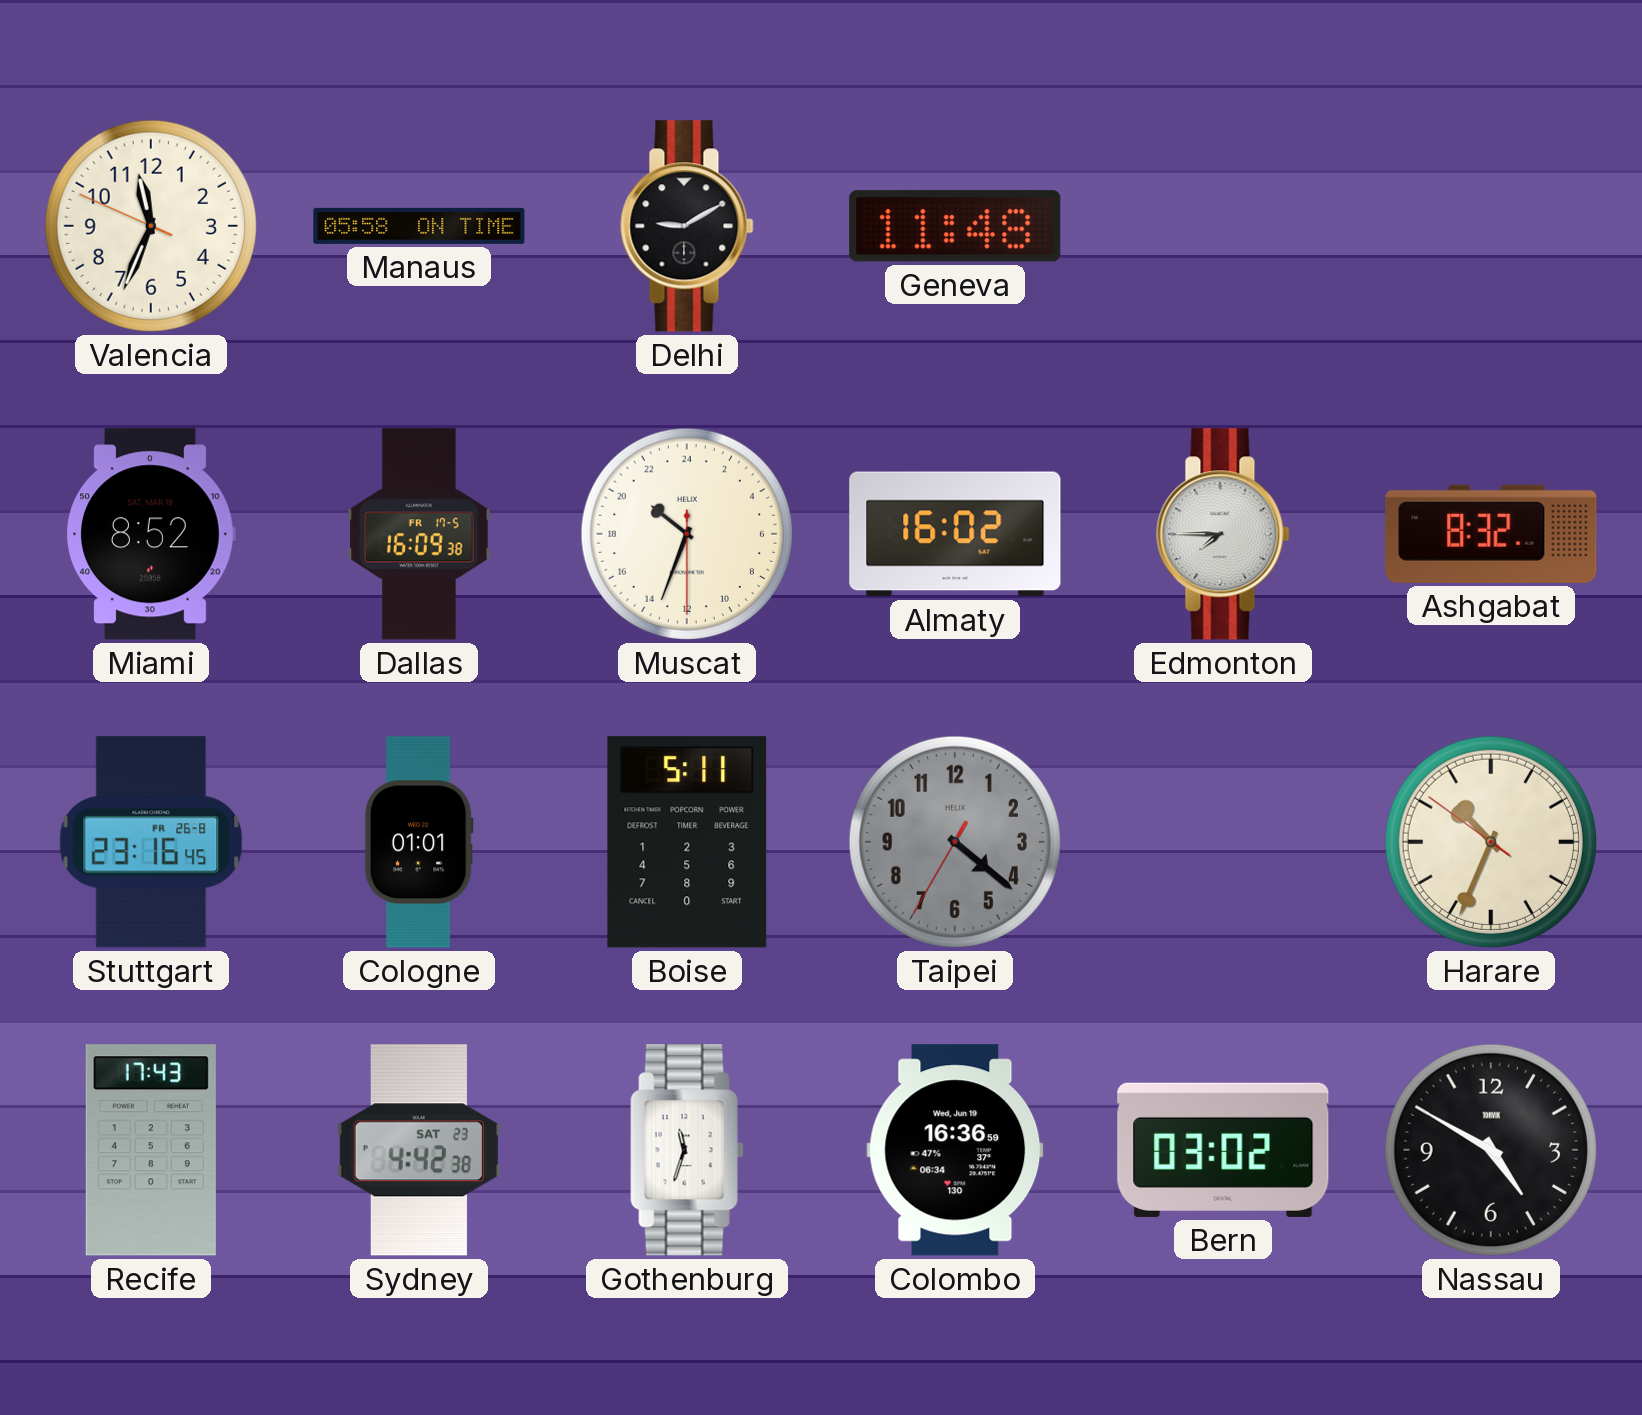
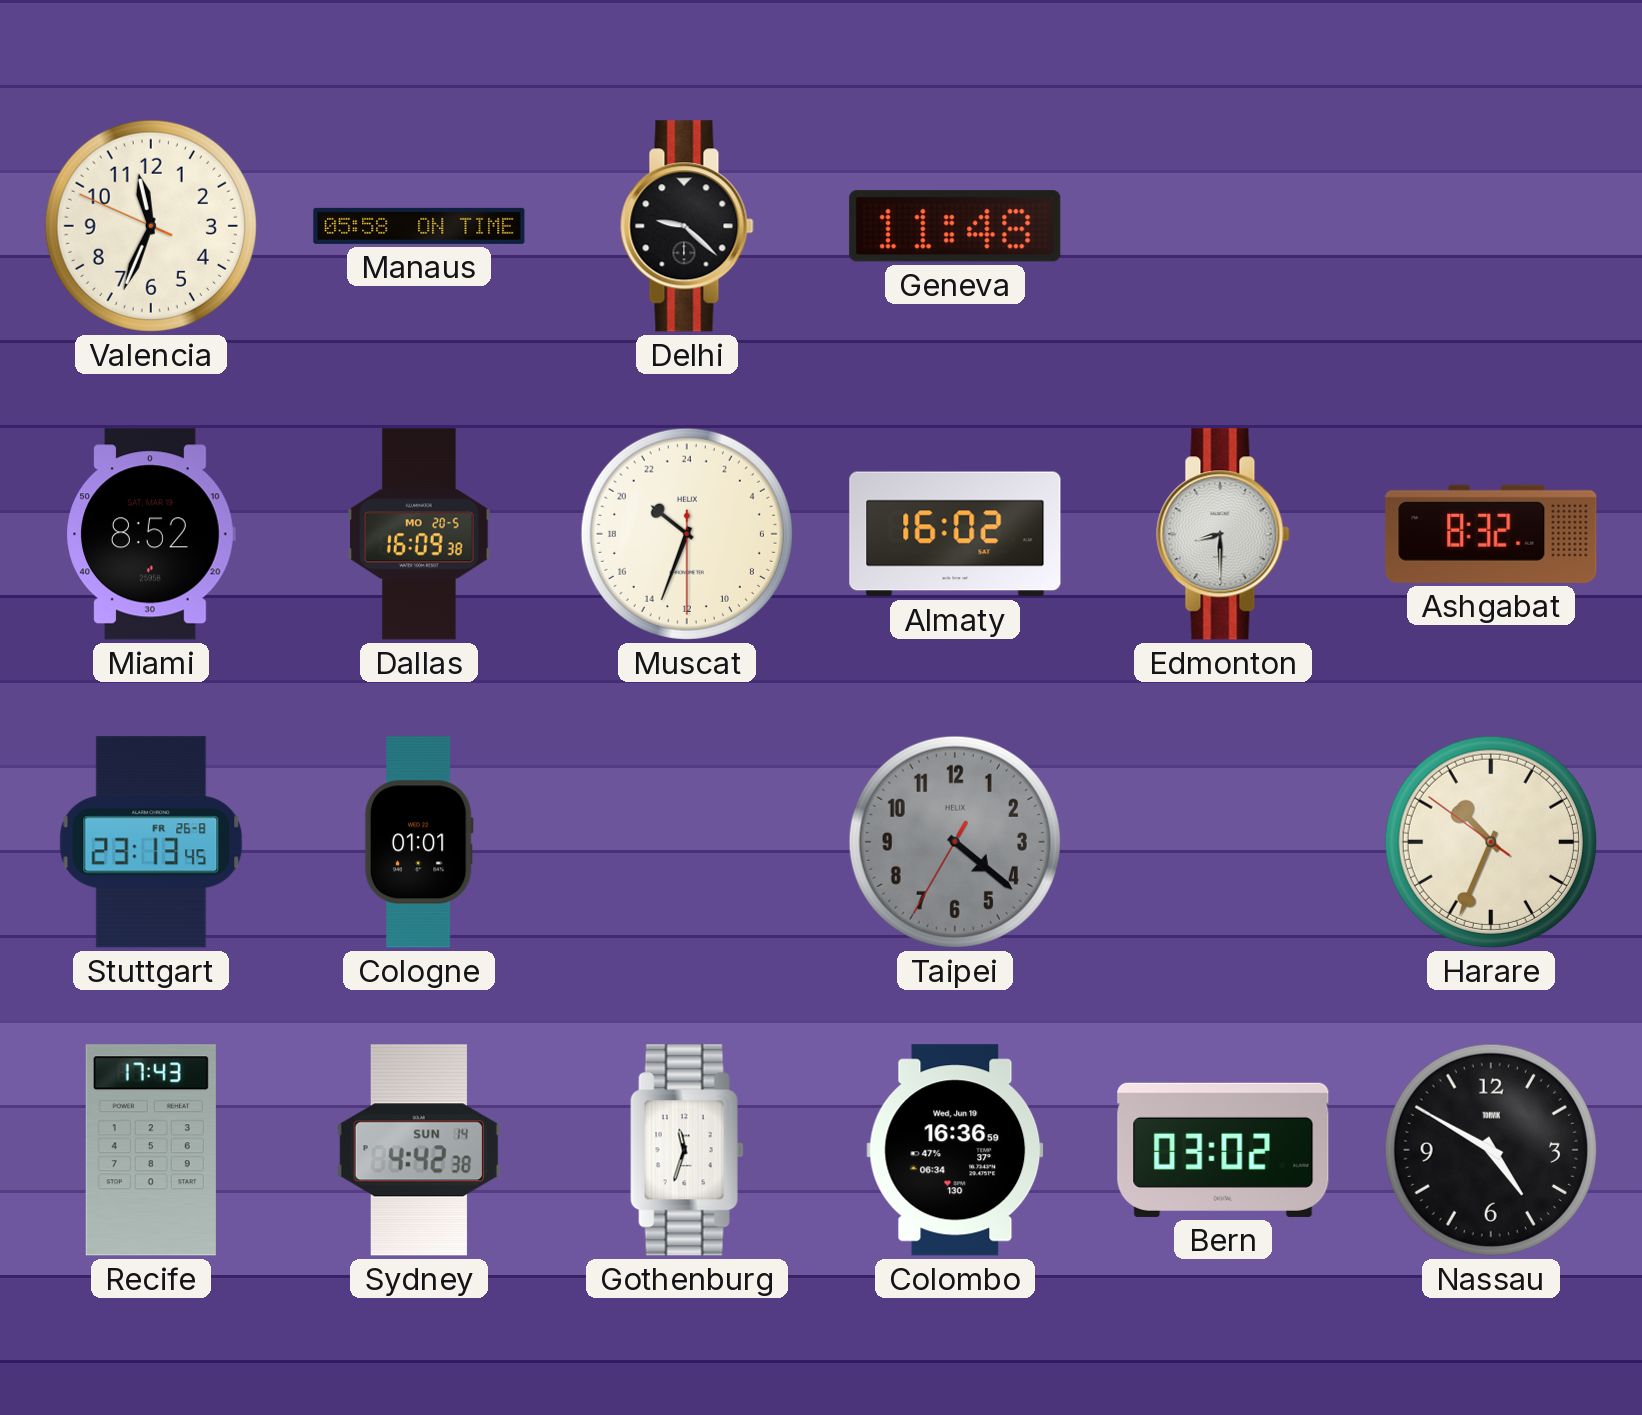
Delhi: 9:10 -> 9:22
Dallas date: FR 17-5 -> MO 20-5
Edmonton: 7:45 -> 8:30
Stuttgart: 23:16 -> 23:13
Boise: 5:11 -> none
Sydney date: SAT 23 -> SUN 14
